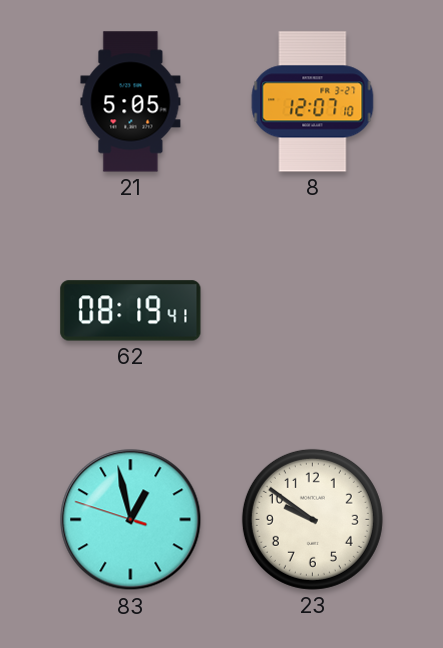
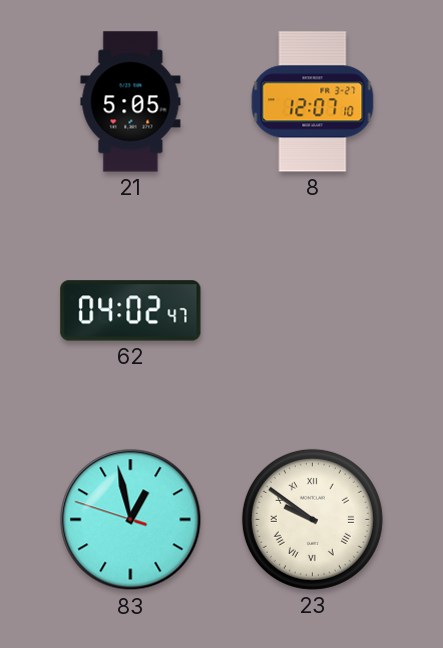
62: 08:19 -> 04:02
23 numerals: Arabic -> Roman
